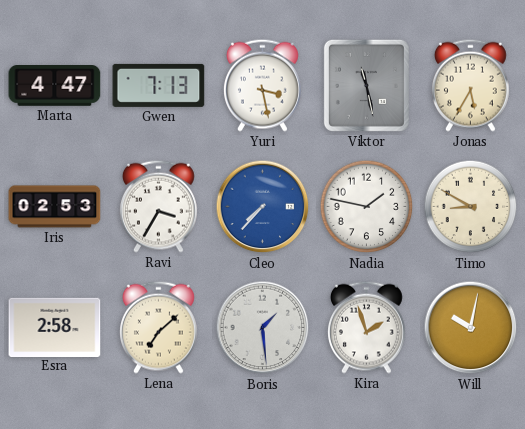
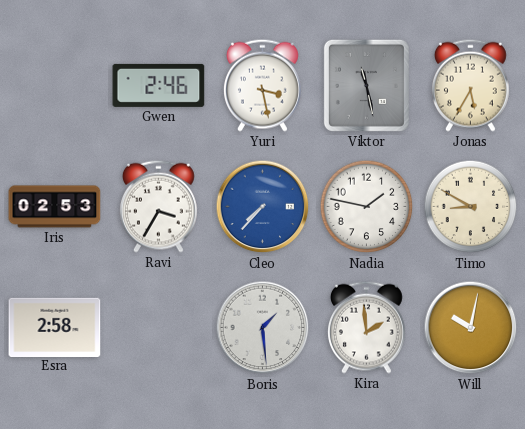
Marta: 4:47 -> none
Gwen: 7:13 -> 2:46
Lena: 7:08 -> none
Kira: 1:57 -> 1:59
